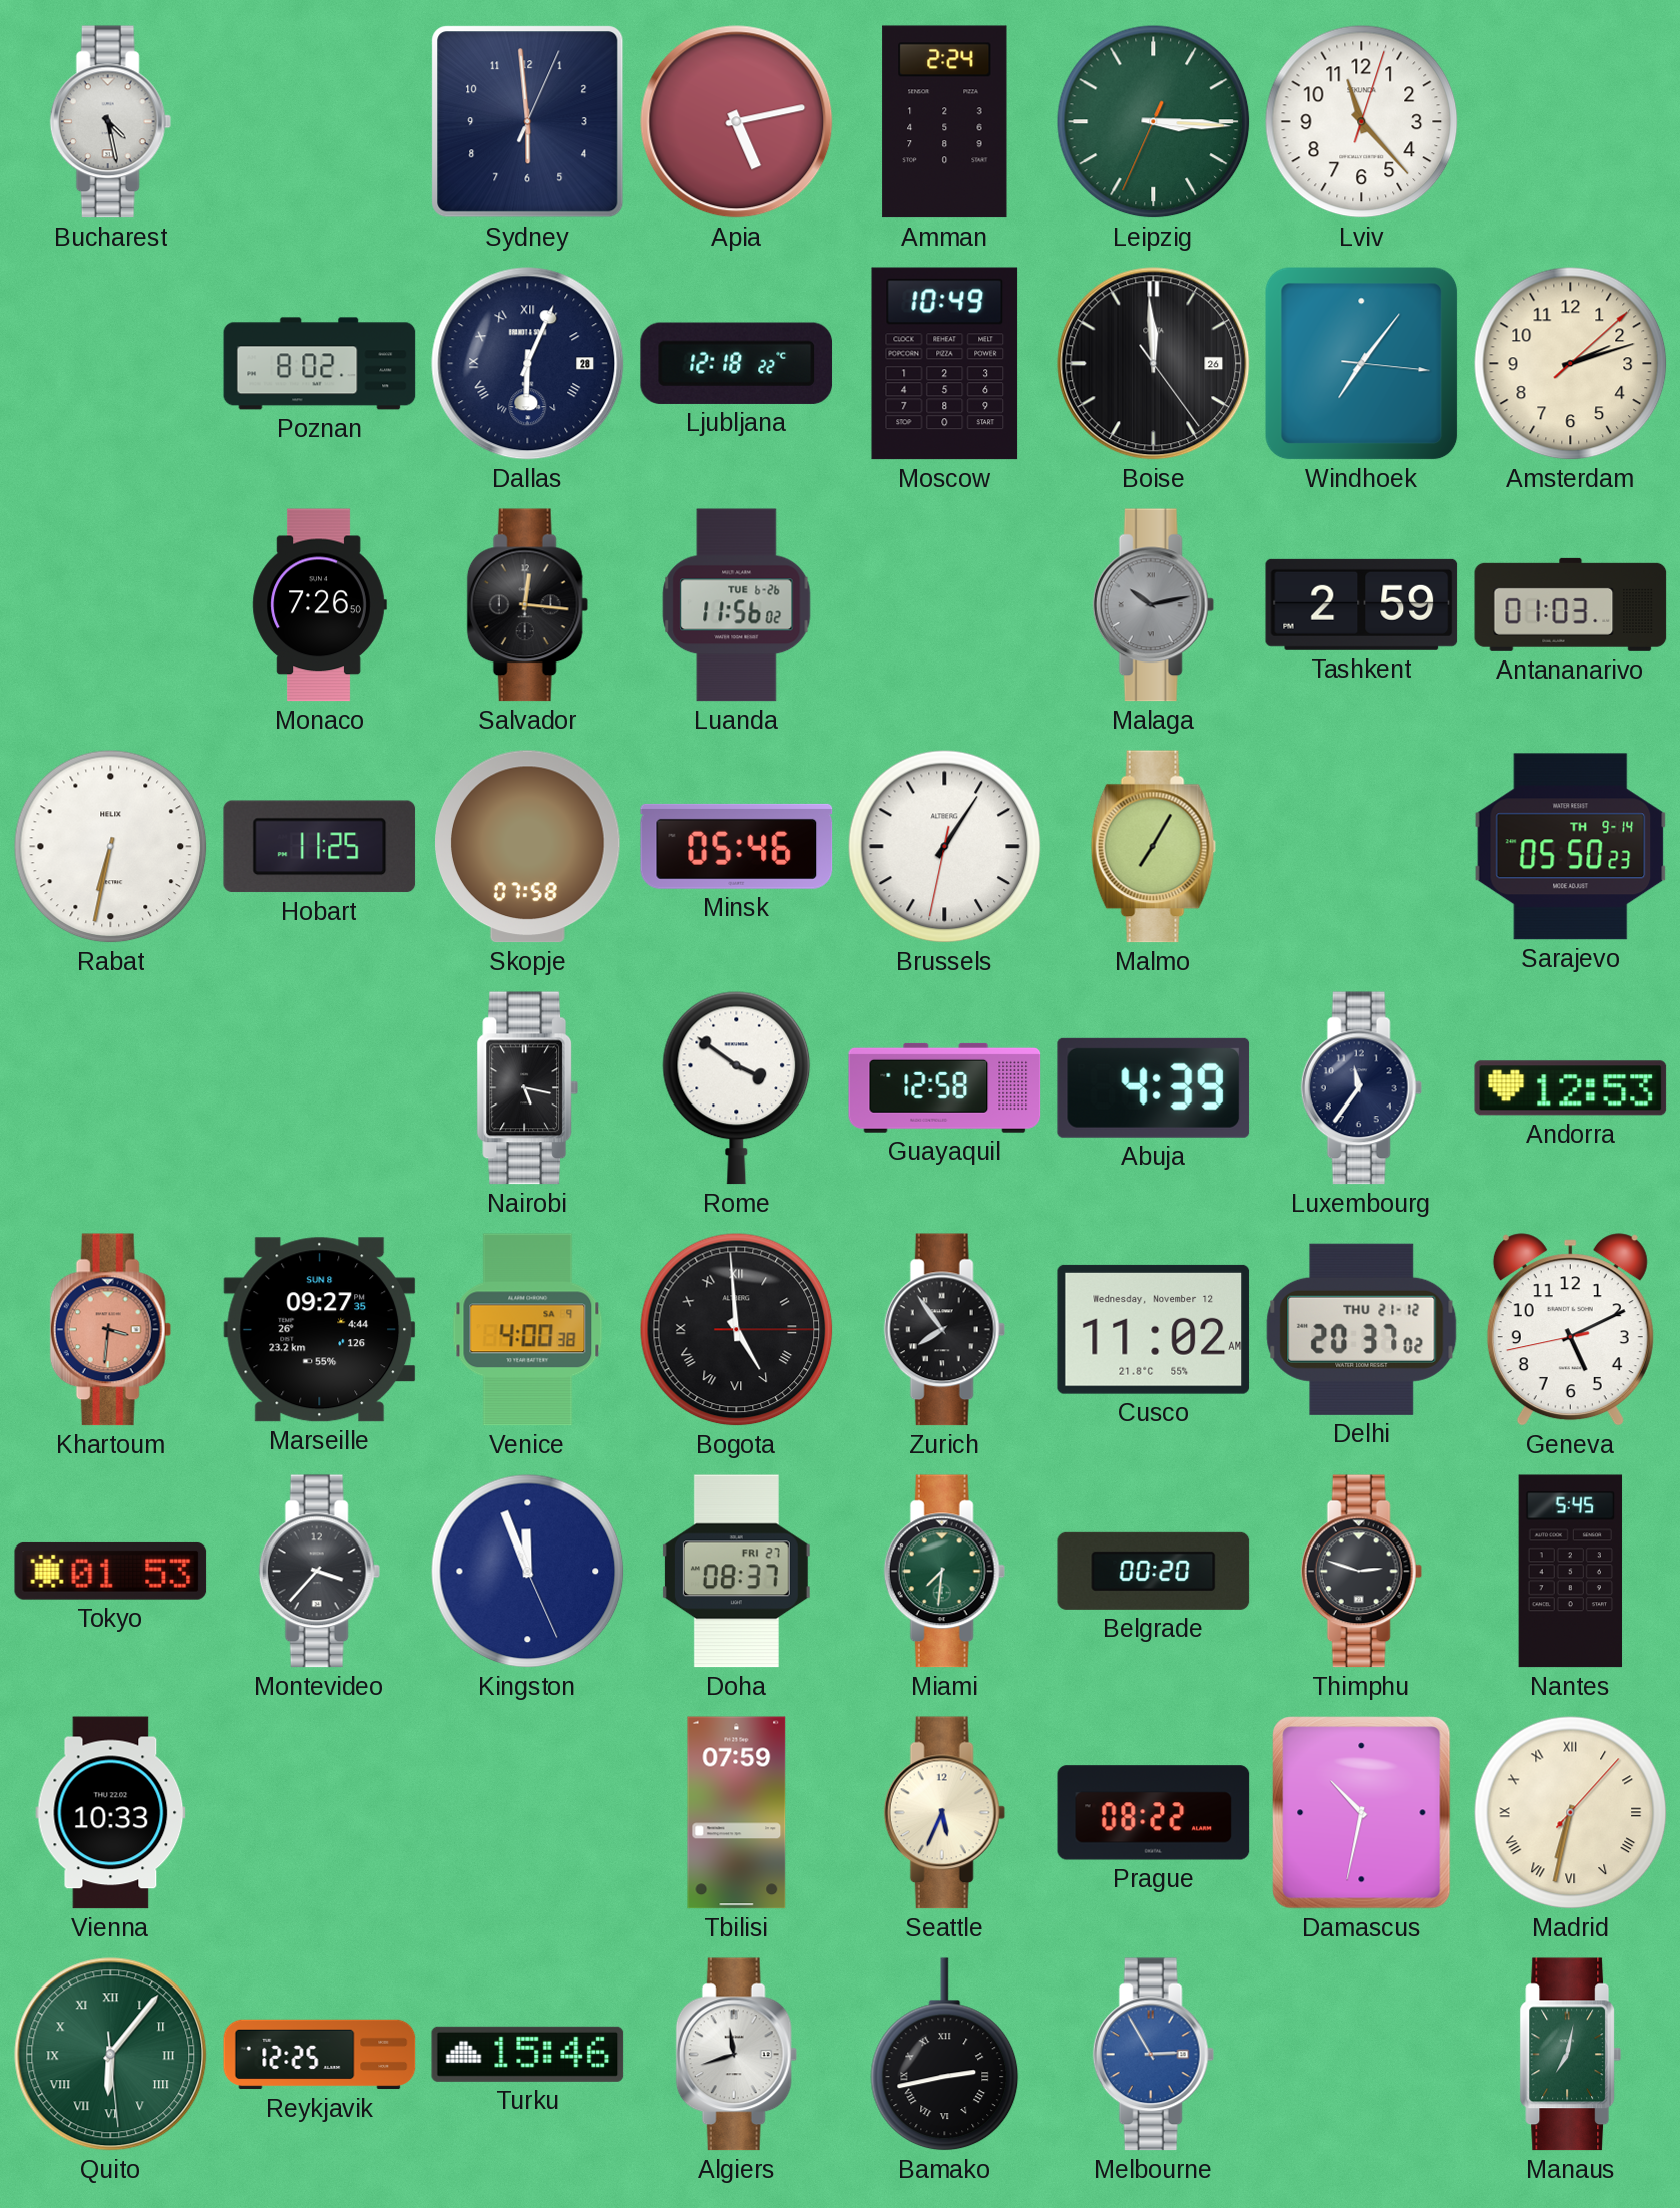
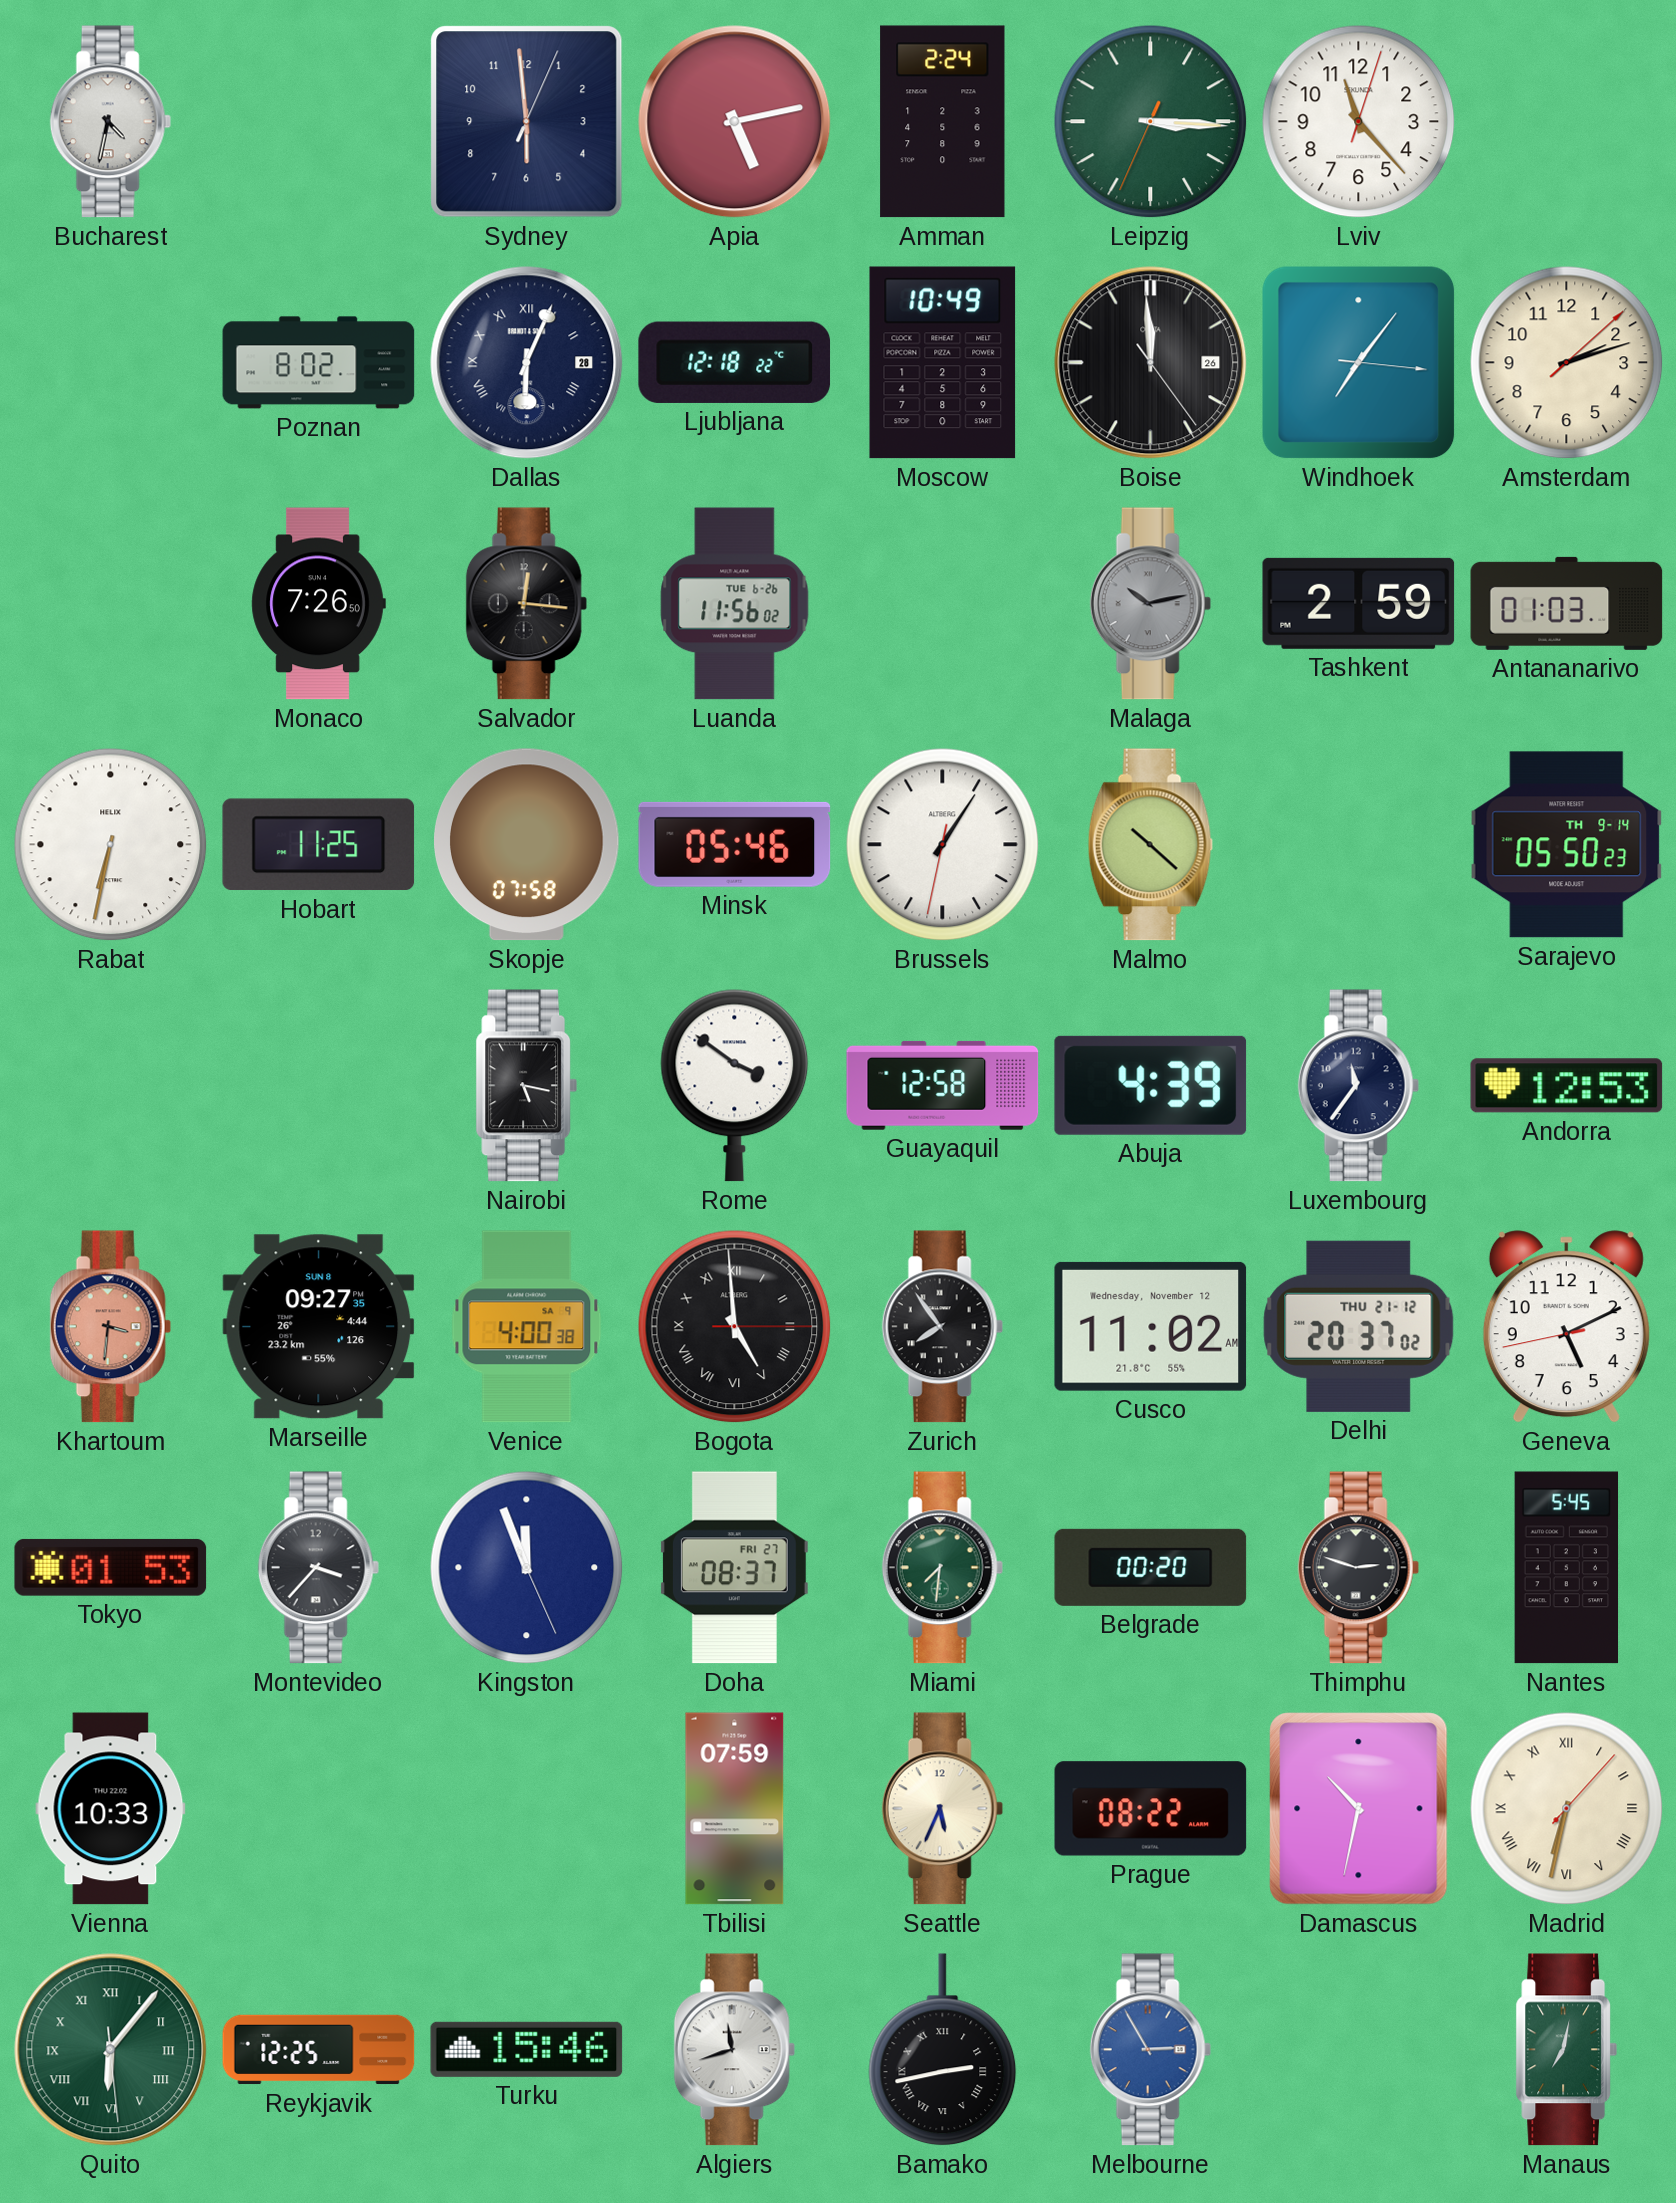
Bucharest: 4:28 -> 4:32
Malmo: 7:05 -> 10:22
